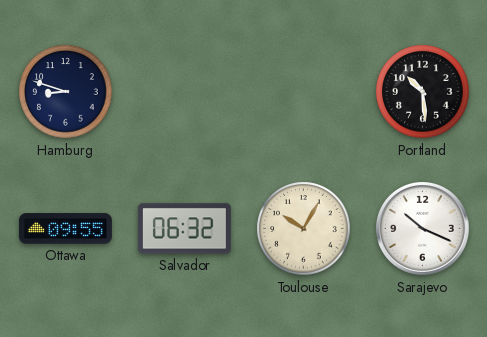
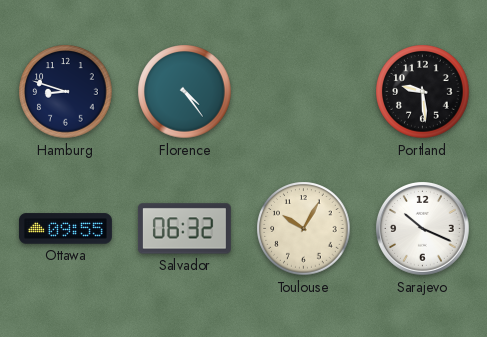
Florence: none -> 4:24
Portland: 10:29 -> 9:29
